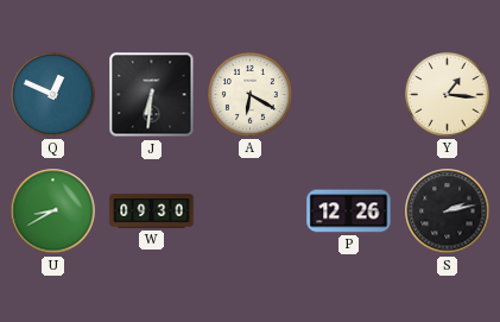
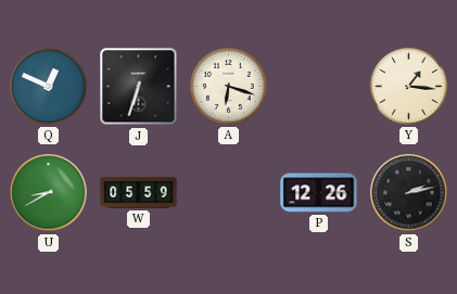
J: 6:31 -> 6:33
A: 6:20 -> 6:18
W: 09:30 -> 05:59
